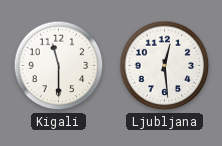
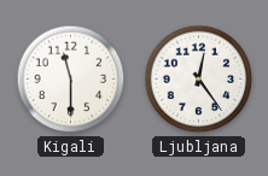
Ljubljana: 12:29 -> 12:24
